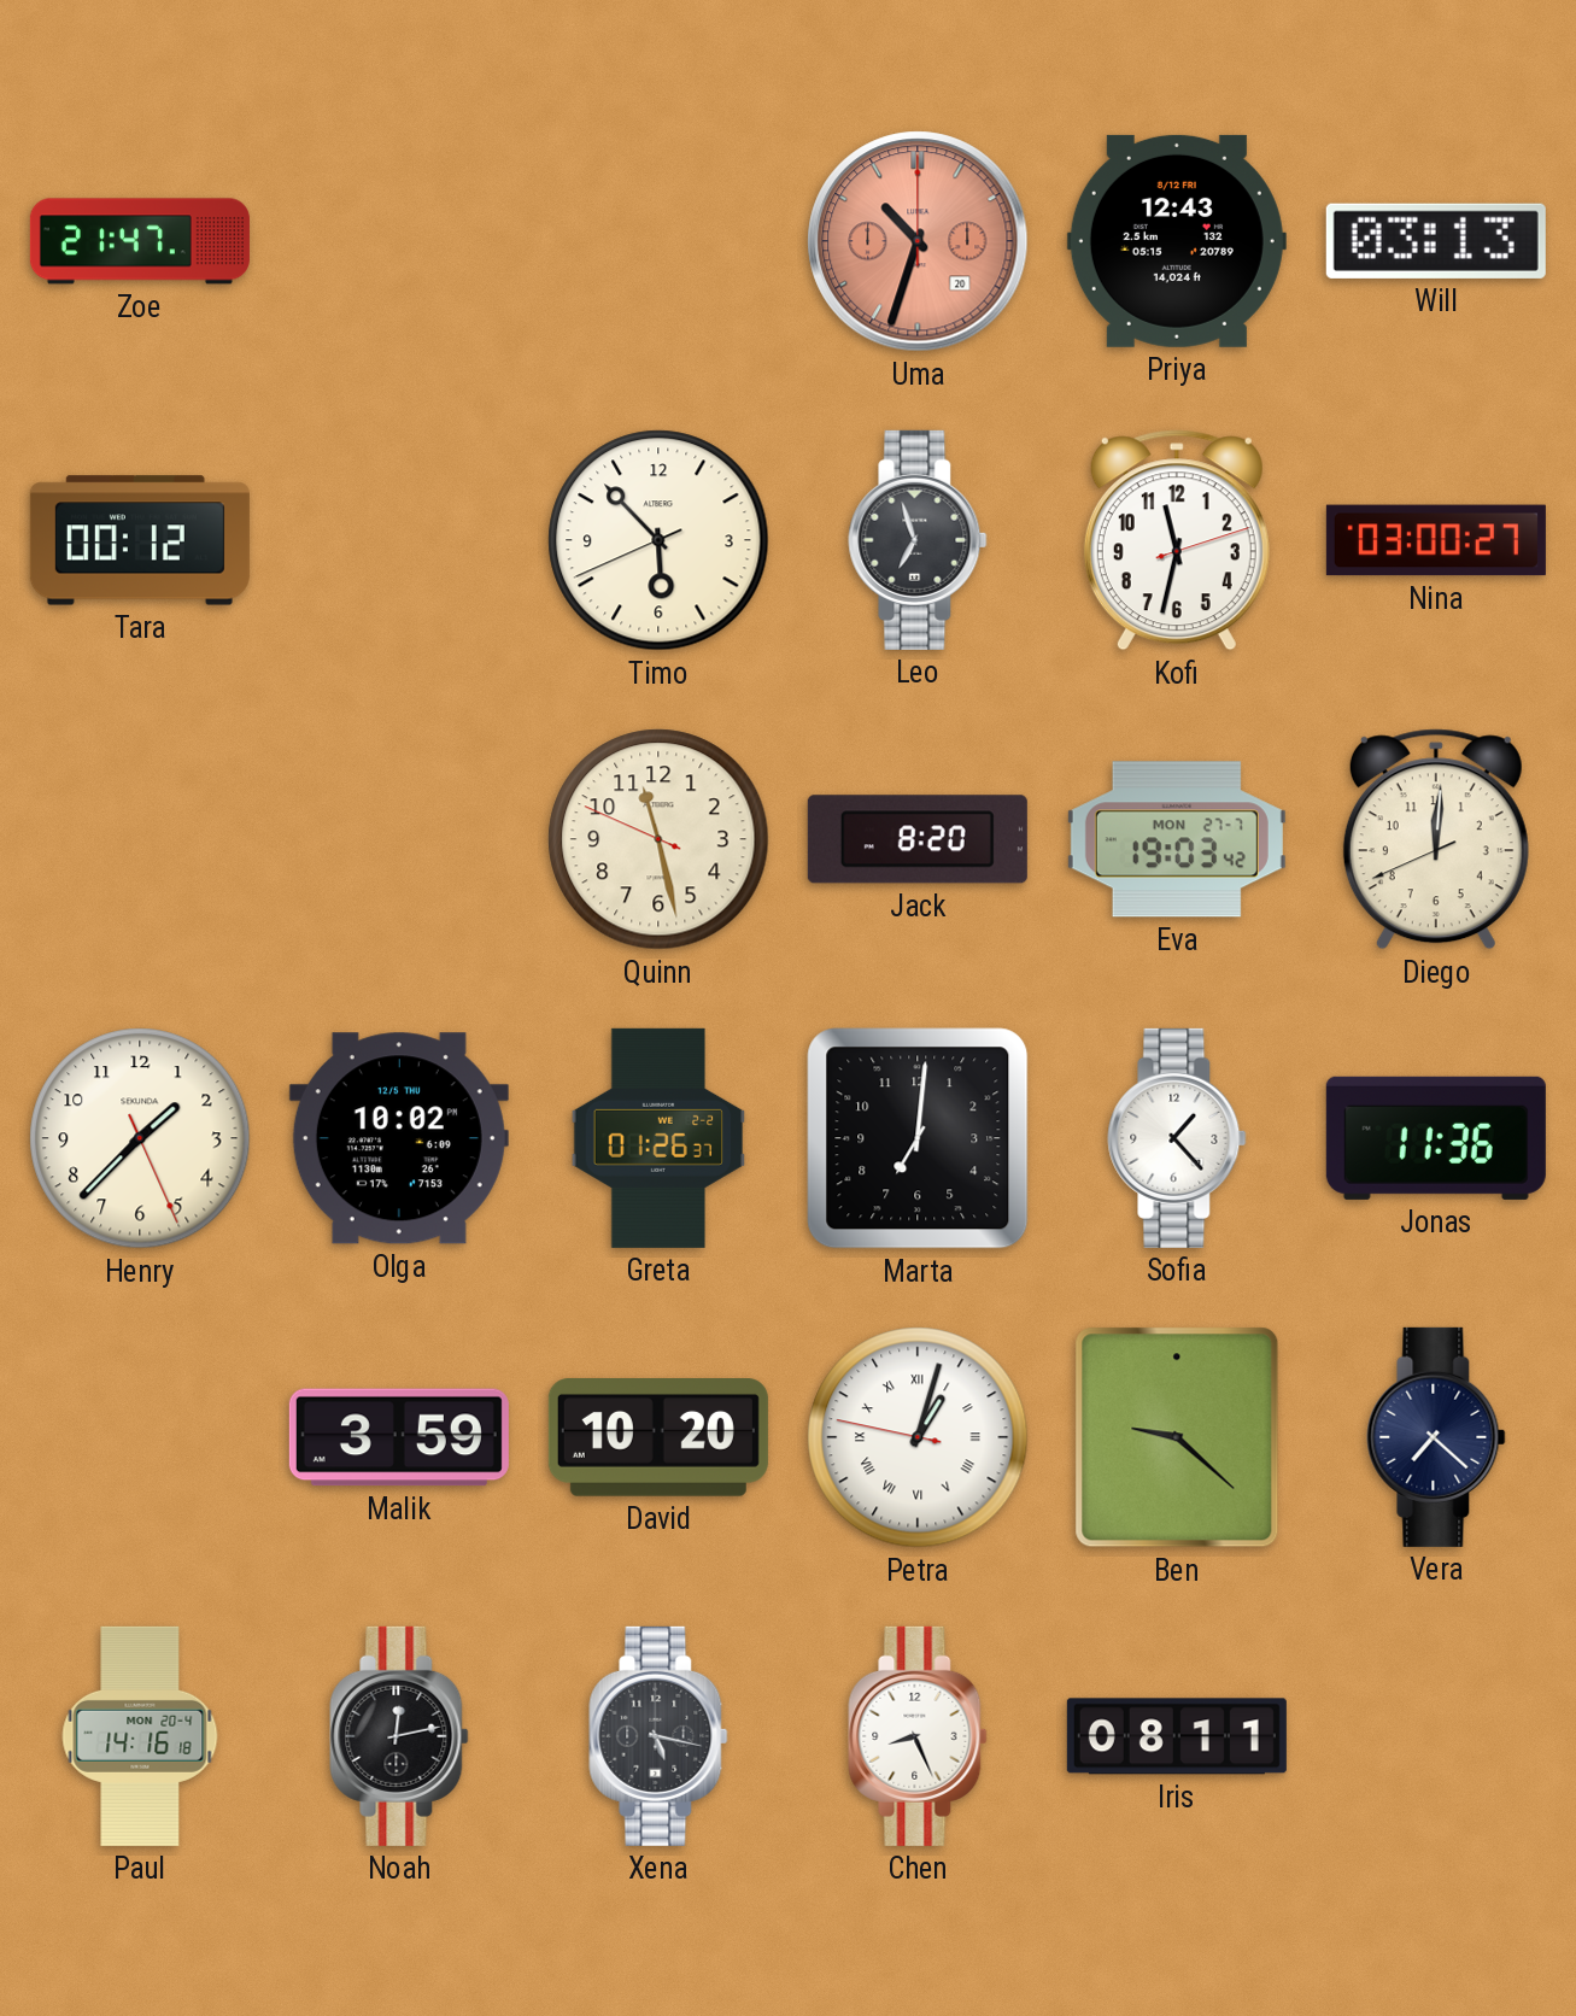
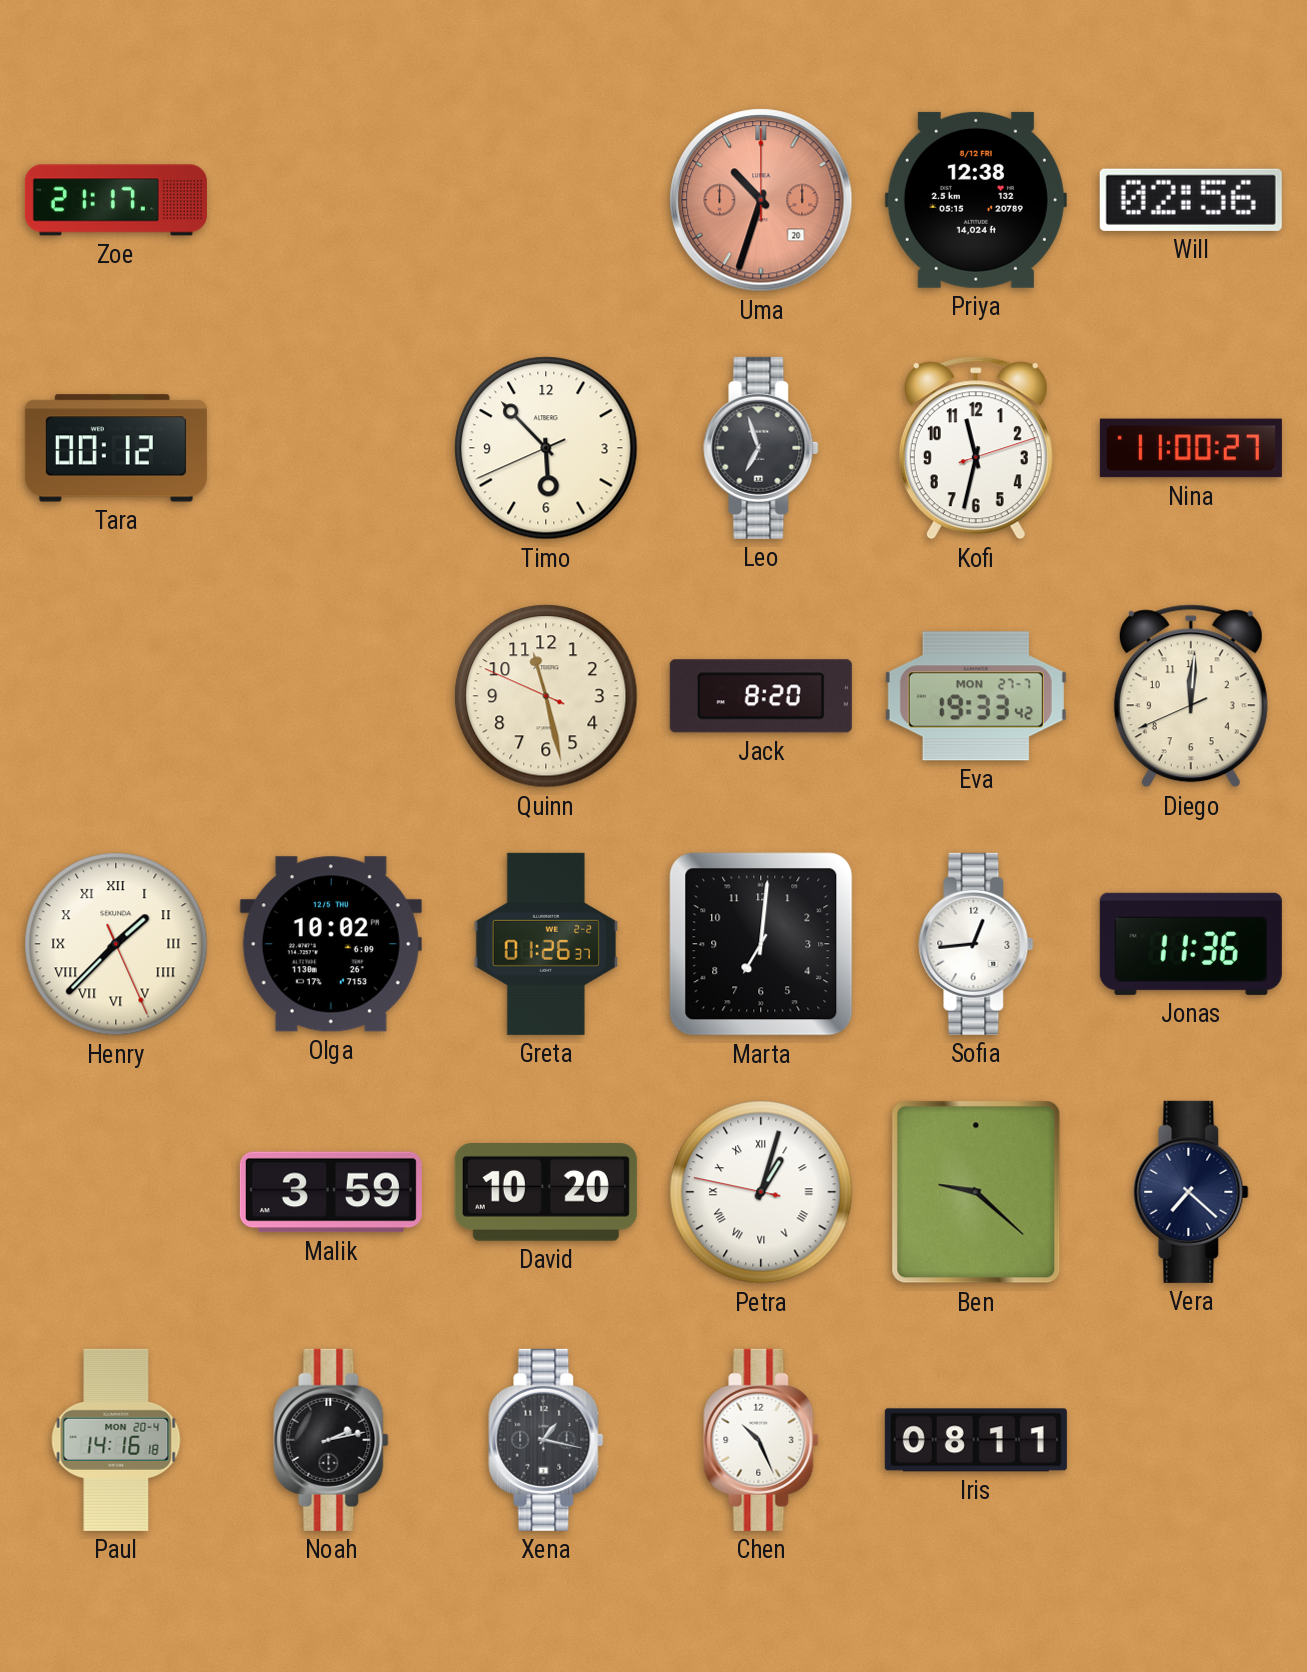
Zoe: 21:47 -> 21:17
Priya: 12:43 -> 12:38
Will: 03:13 -> 02:56
Nina: 03:00 -> 11:00
Eva: 19:03 -> 19:33
Henry numerals: Arabic -> Roman
Sofia: 1:23 -> 12:44
Noah: 12:13 -> 2:13
Xena: 5:17 -> 1:17
Chen: 8:26 -> 10:26
